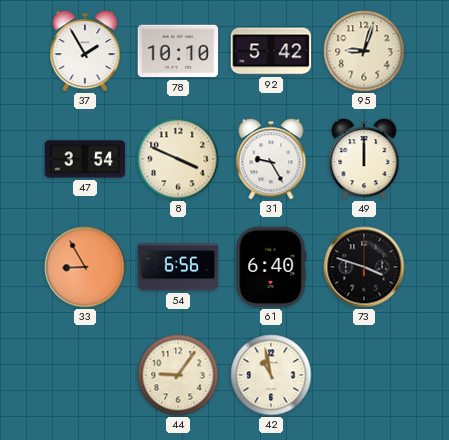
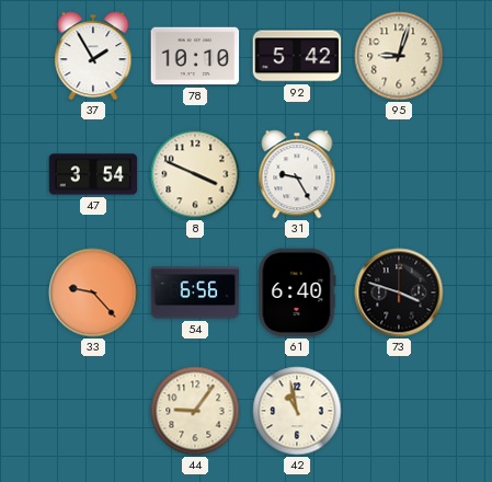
49: 12:00 -> none
33: 8:55 -> 9:23
